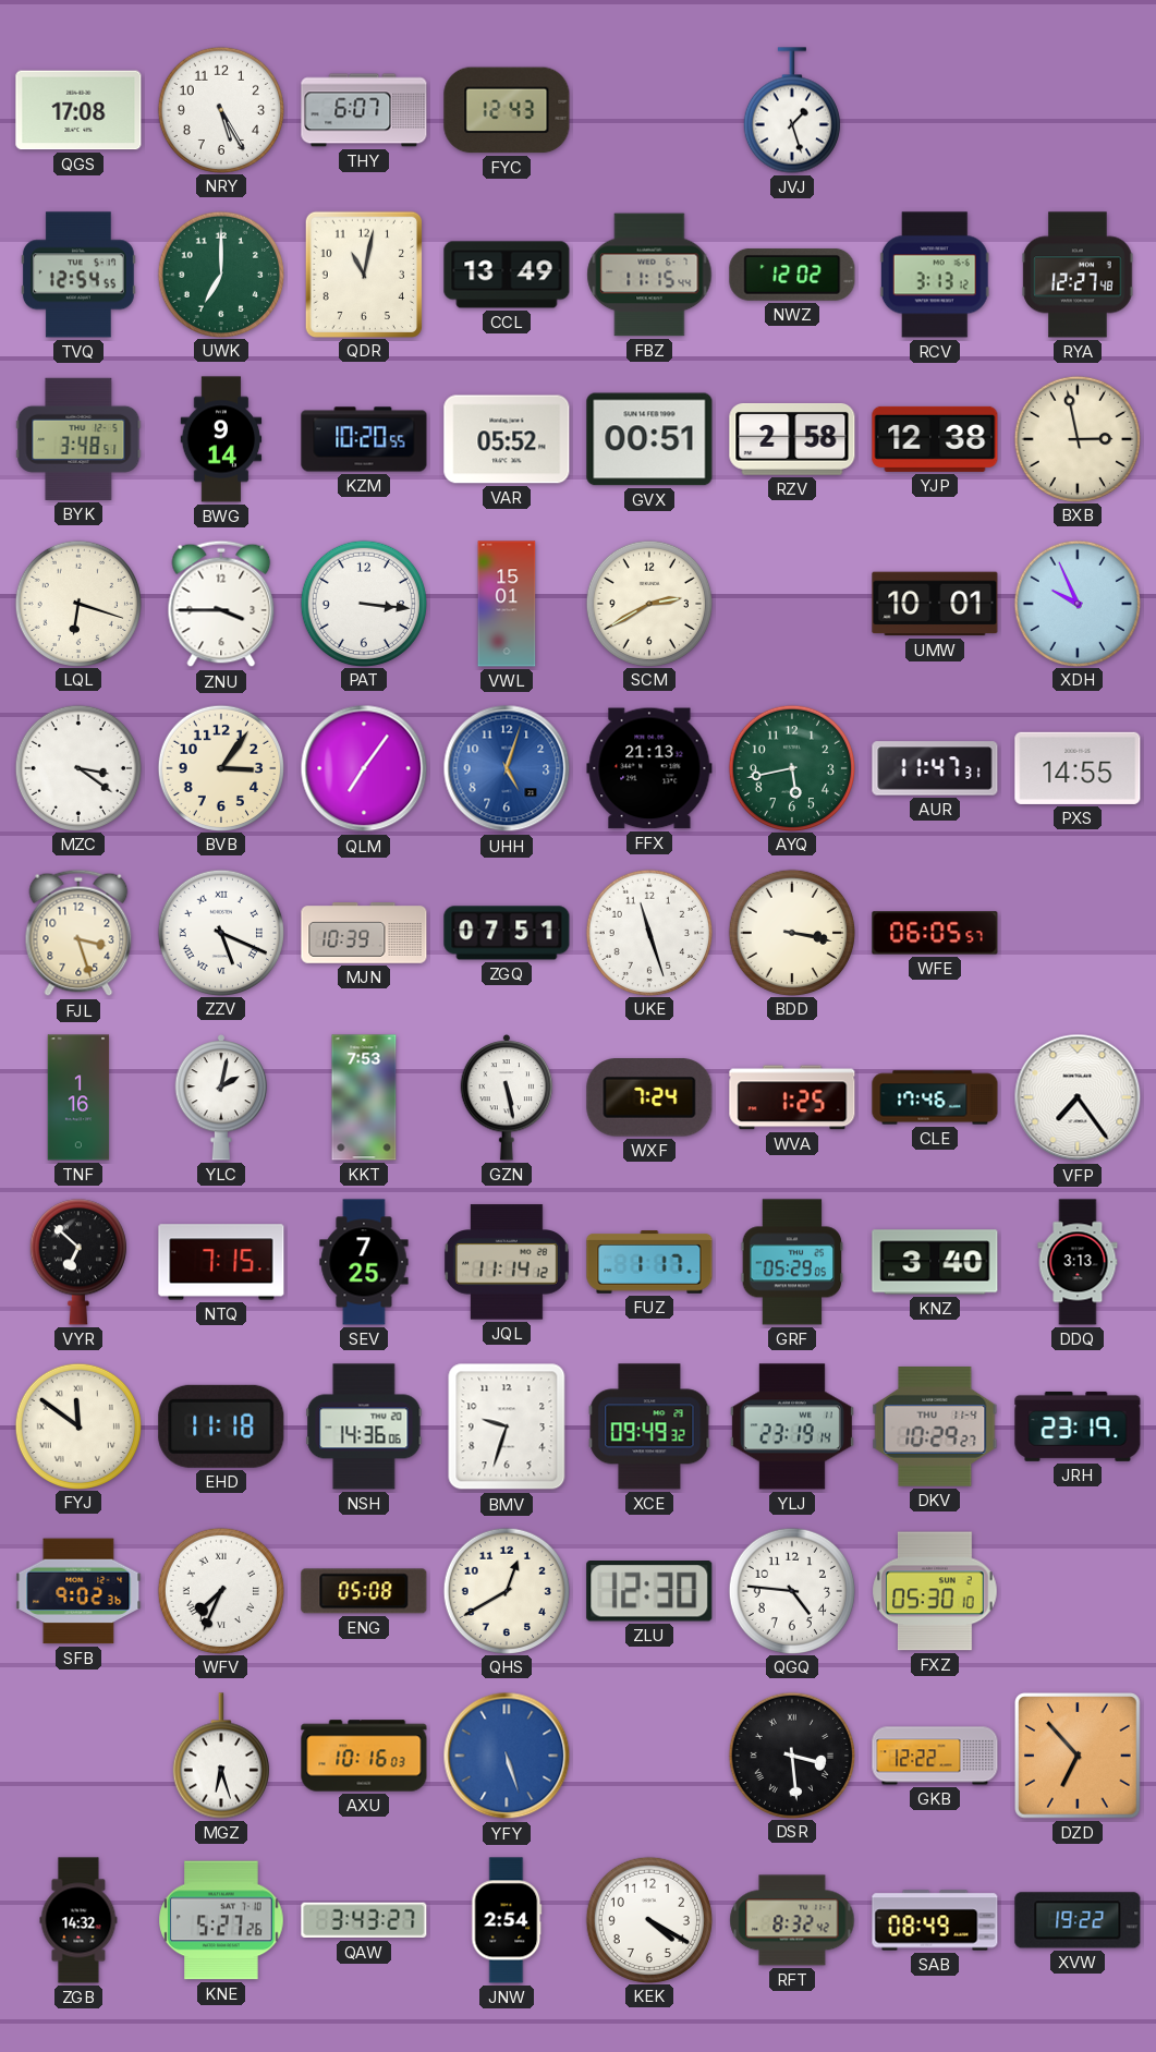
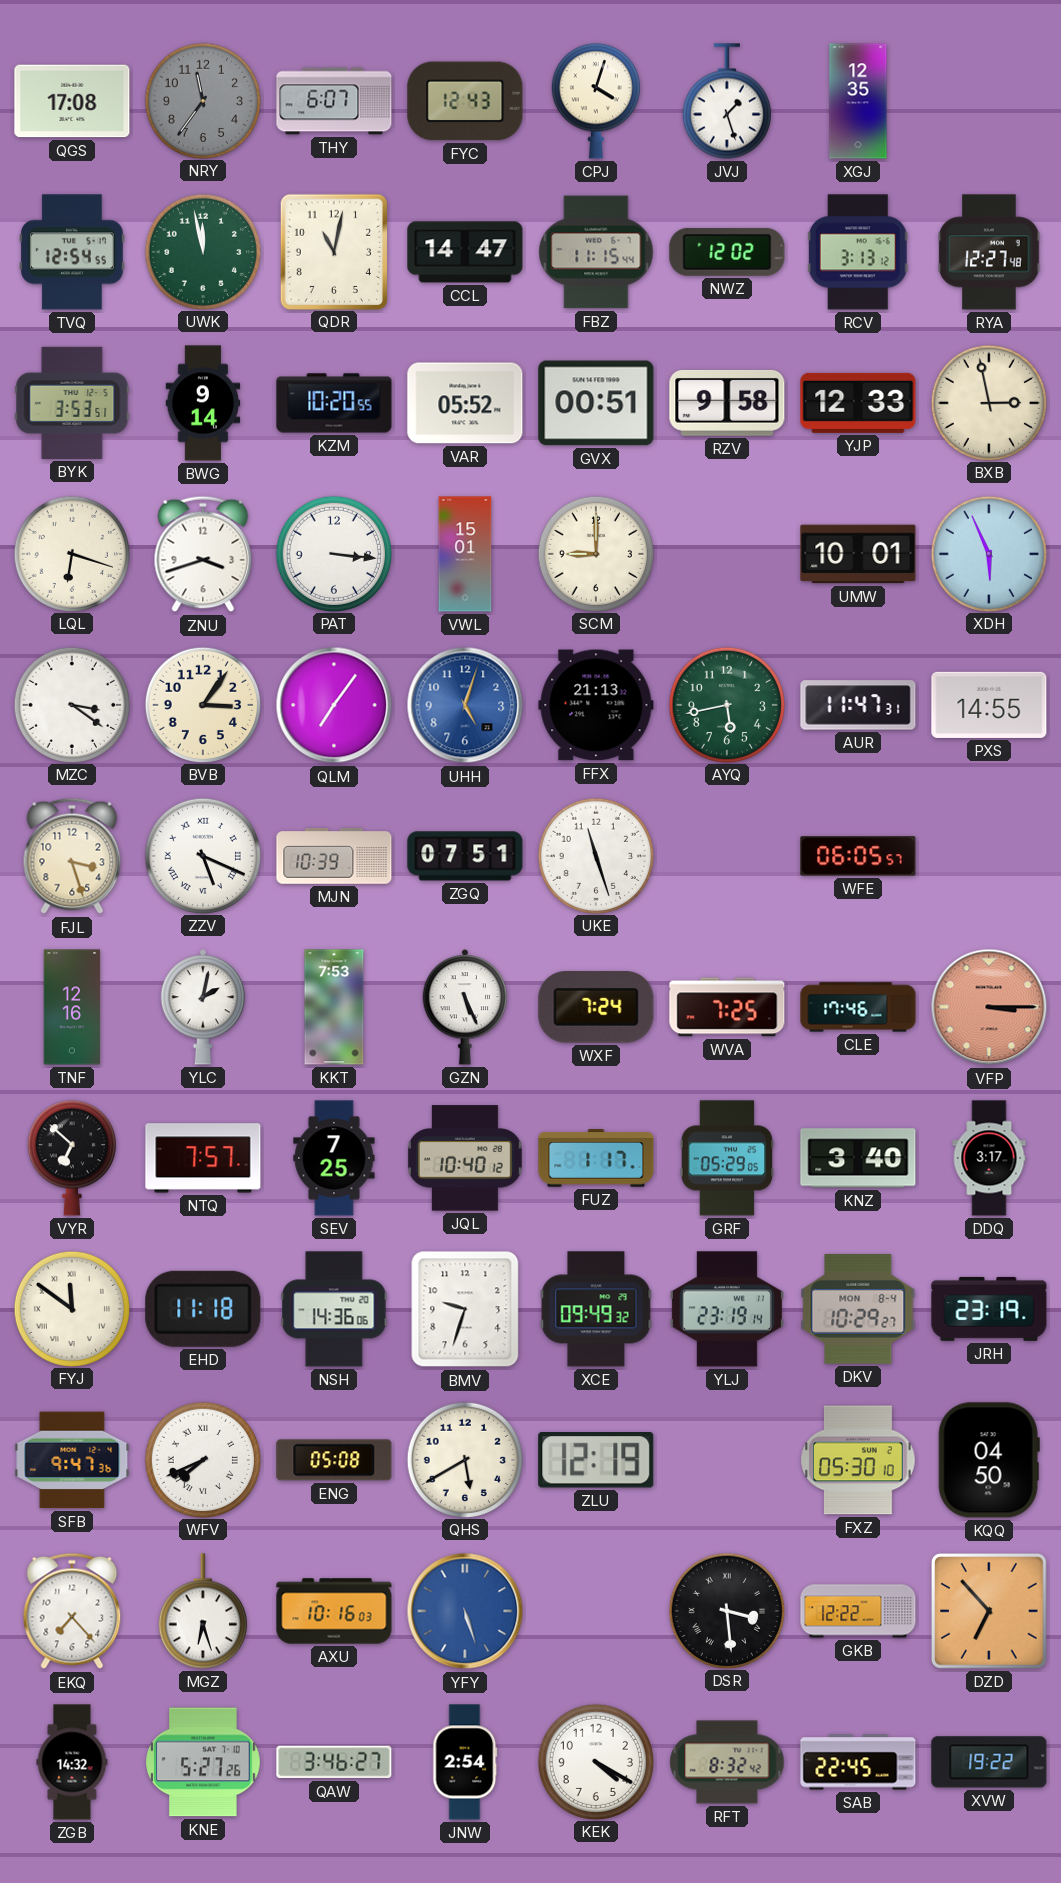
NRY: 5:25 -> 11:36
NRY dial: white -> grey
CPJ: none -> 4:03
XGJ: none -> 12:35
UWK: 7:00 -> 11:58
CCL: 13:49 -> 14:47
BYK: 3:48 -> 3:53
RZV: 2:58 -> 9:58
YJP: 12:38 -> 12:33
ZNU: 3:45 -> 3:42
SCM: 2:40 -> 9:00
XDH: 9:56 -> 5:56
BDD: 3:17 -> none
TNF: 1:16 -> 12:16
GZN: 5:28 -> 5:26
WVA: 1:25 -> 7:25
VFP: 7:24 -> 3:15
VFP dial: white -> salmon
NTQ: 7:15 -> 7:57
JQL: 11:14 -> 10:40
DDQ: 3:13 -> 3:17
DKV date: THU 11-4 -> MON 8-4
SFB: 9:02 -> 9:47
WFV: 7:34 -> 7:41
QHS: 12:40 -> 5:40
ZLU: 12:30 -> 12:19
QGQ: 4:46 -> none
KQQ: none -> 04:50
EKQ: none -> 7:23
QAW: 3:43 -> 3:46
SAB: 08:49 -> 22:45
